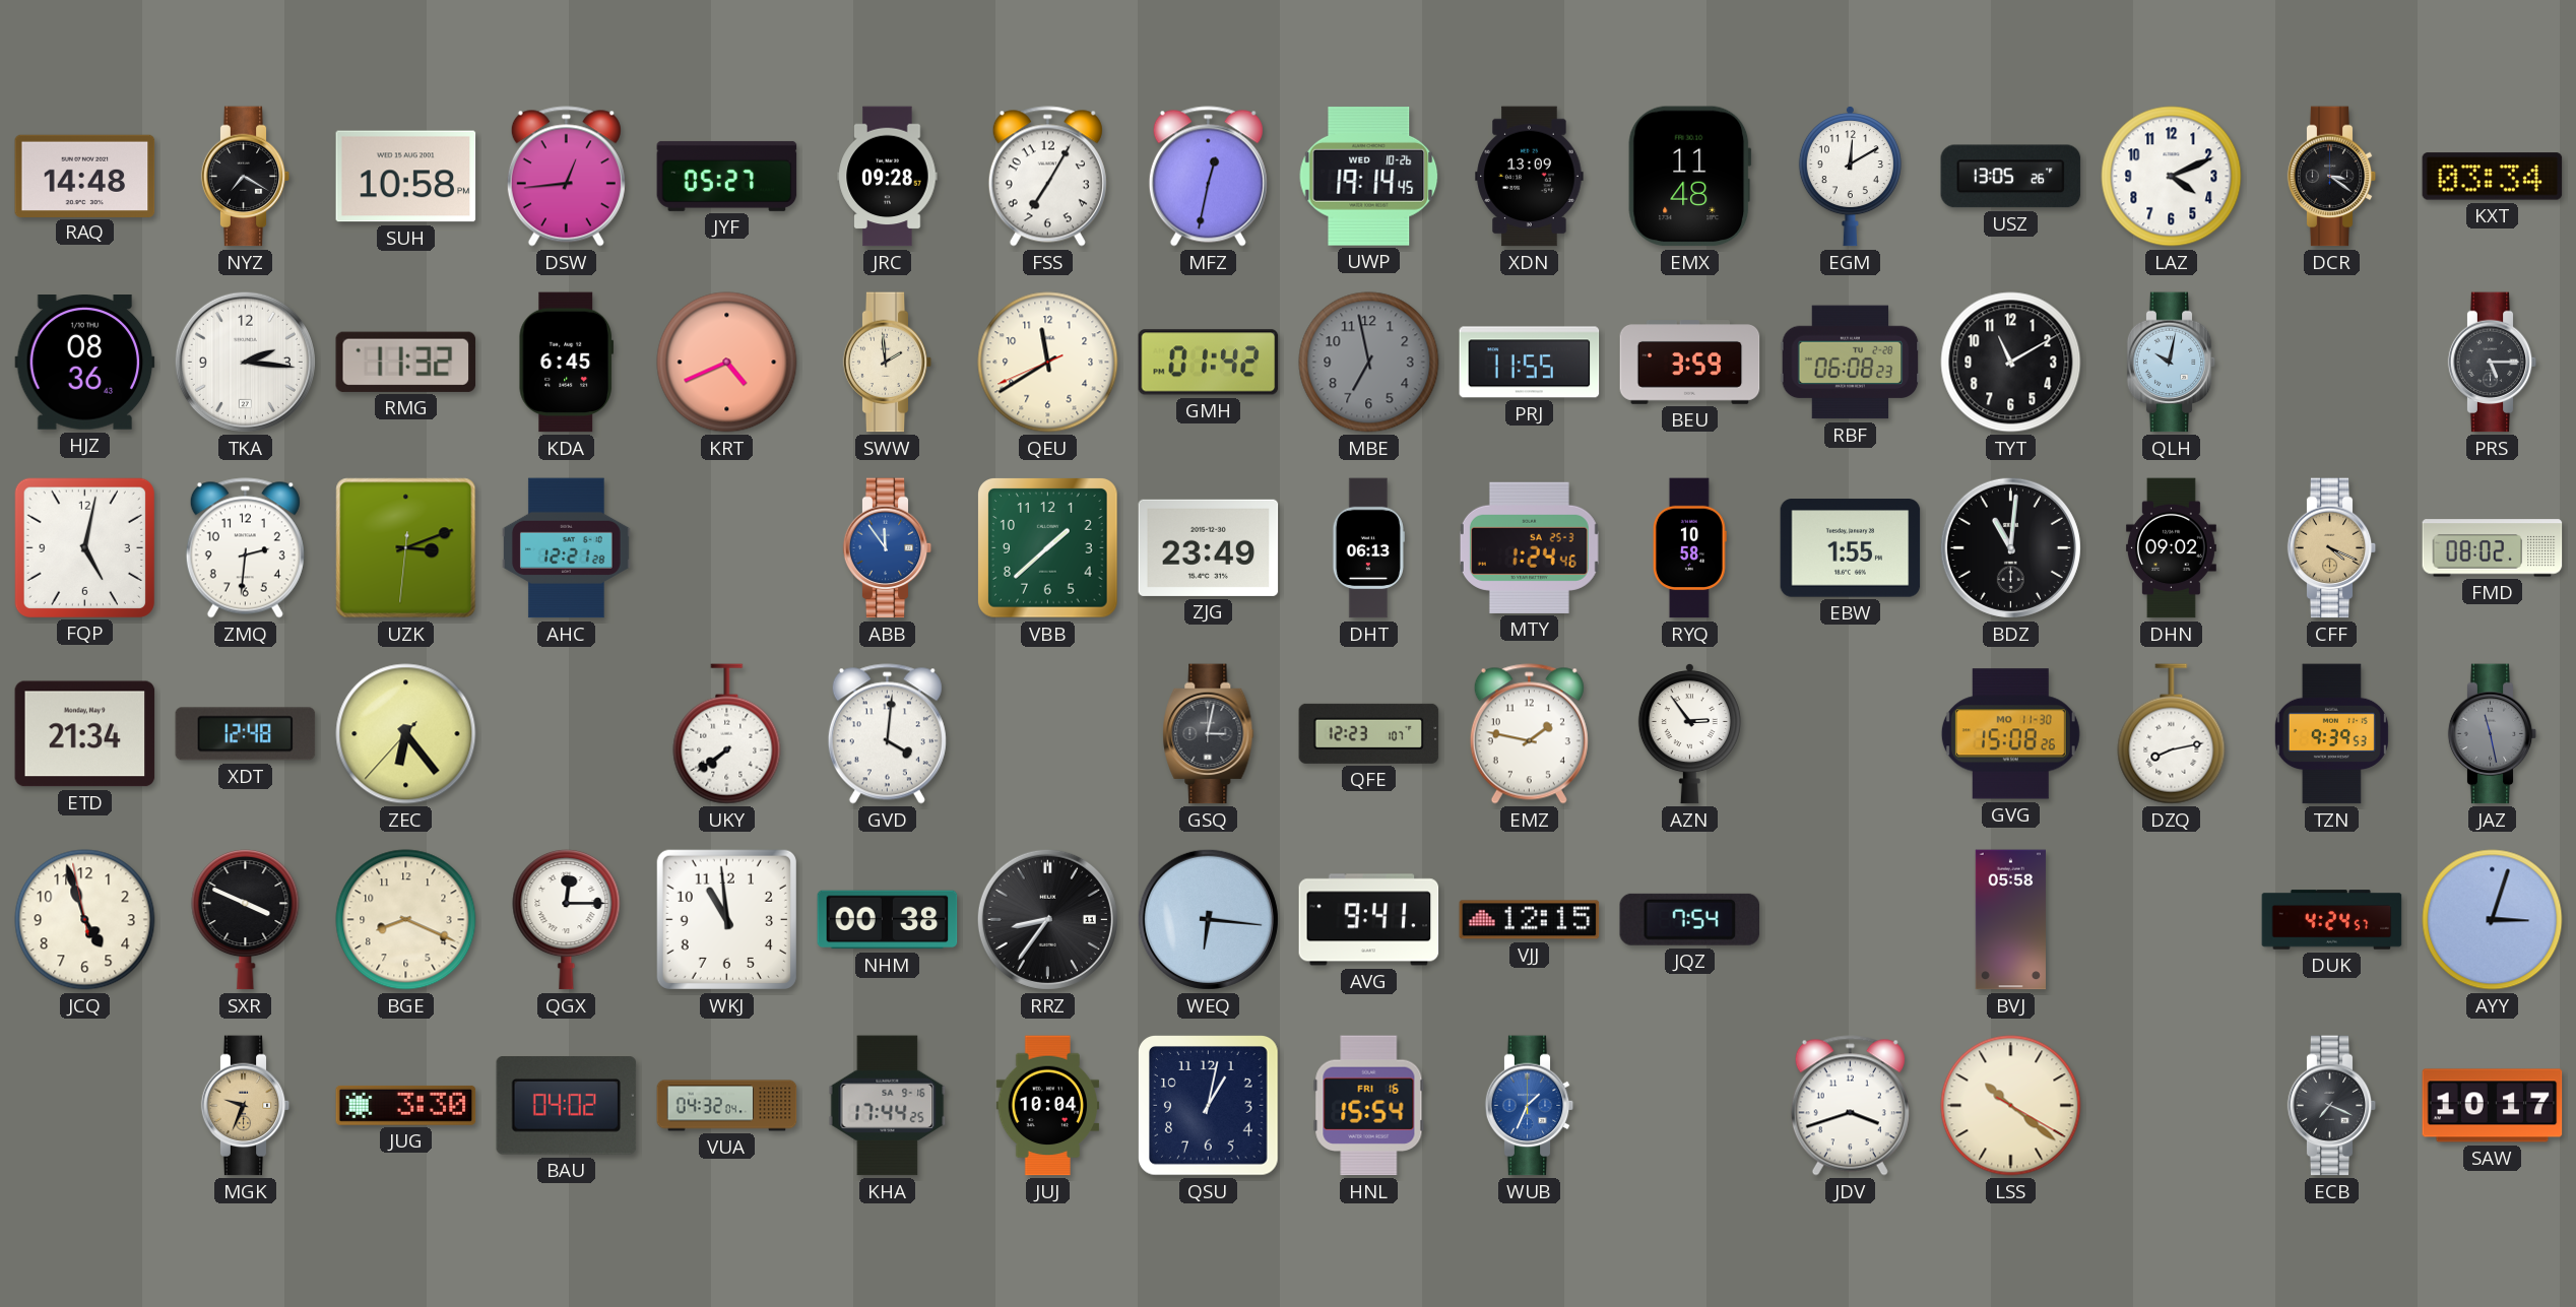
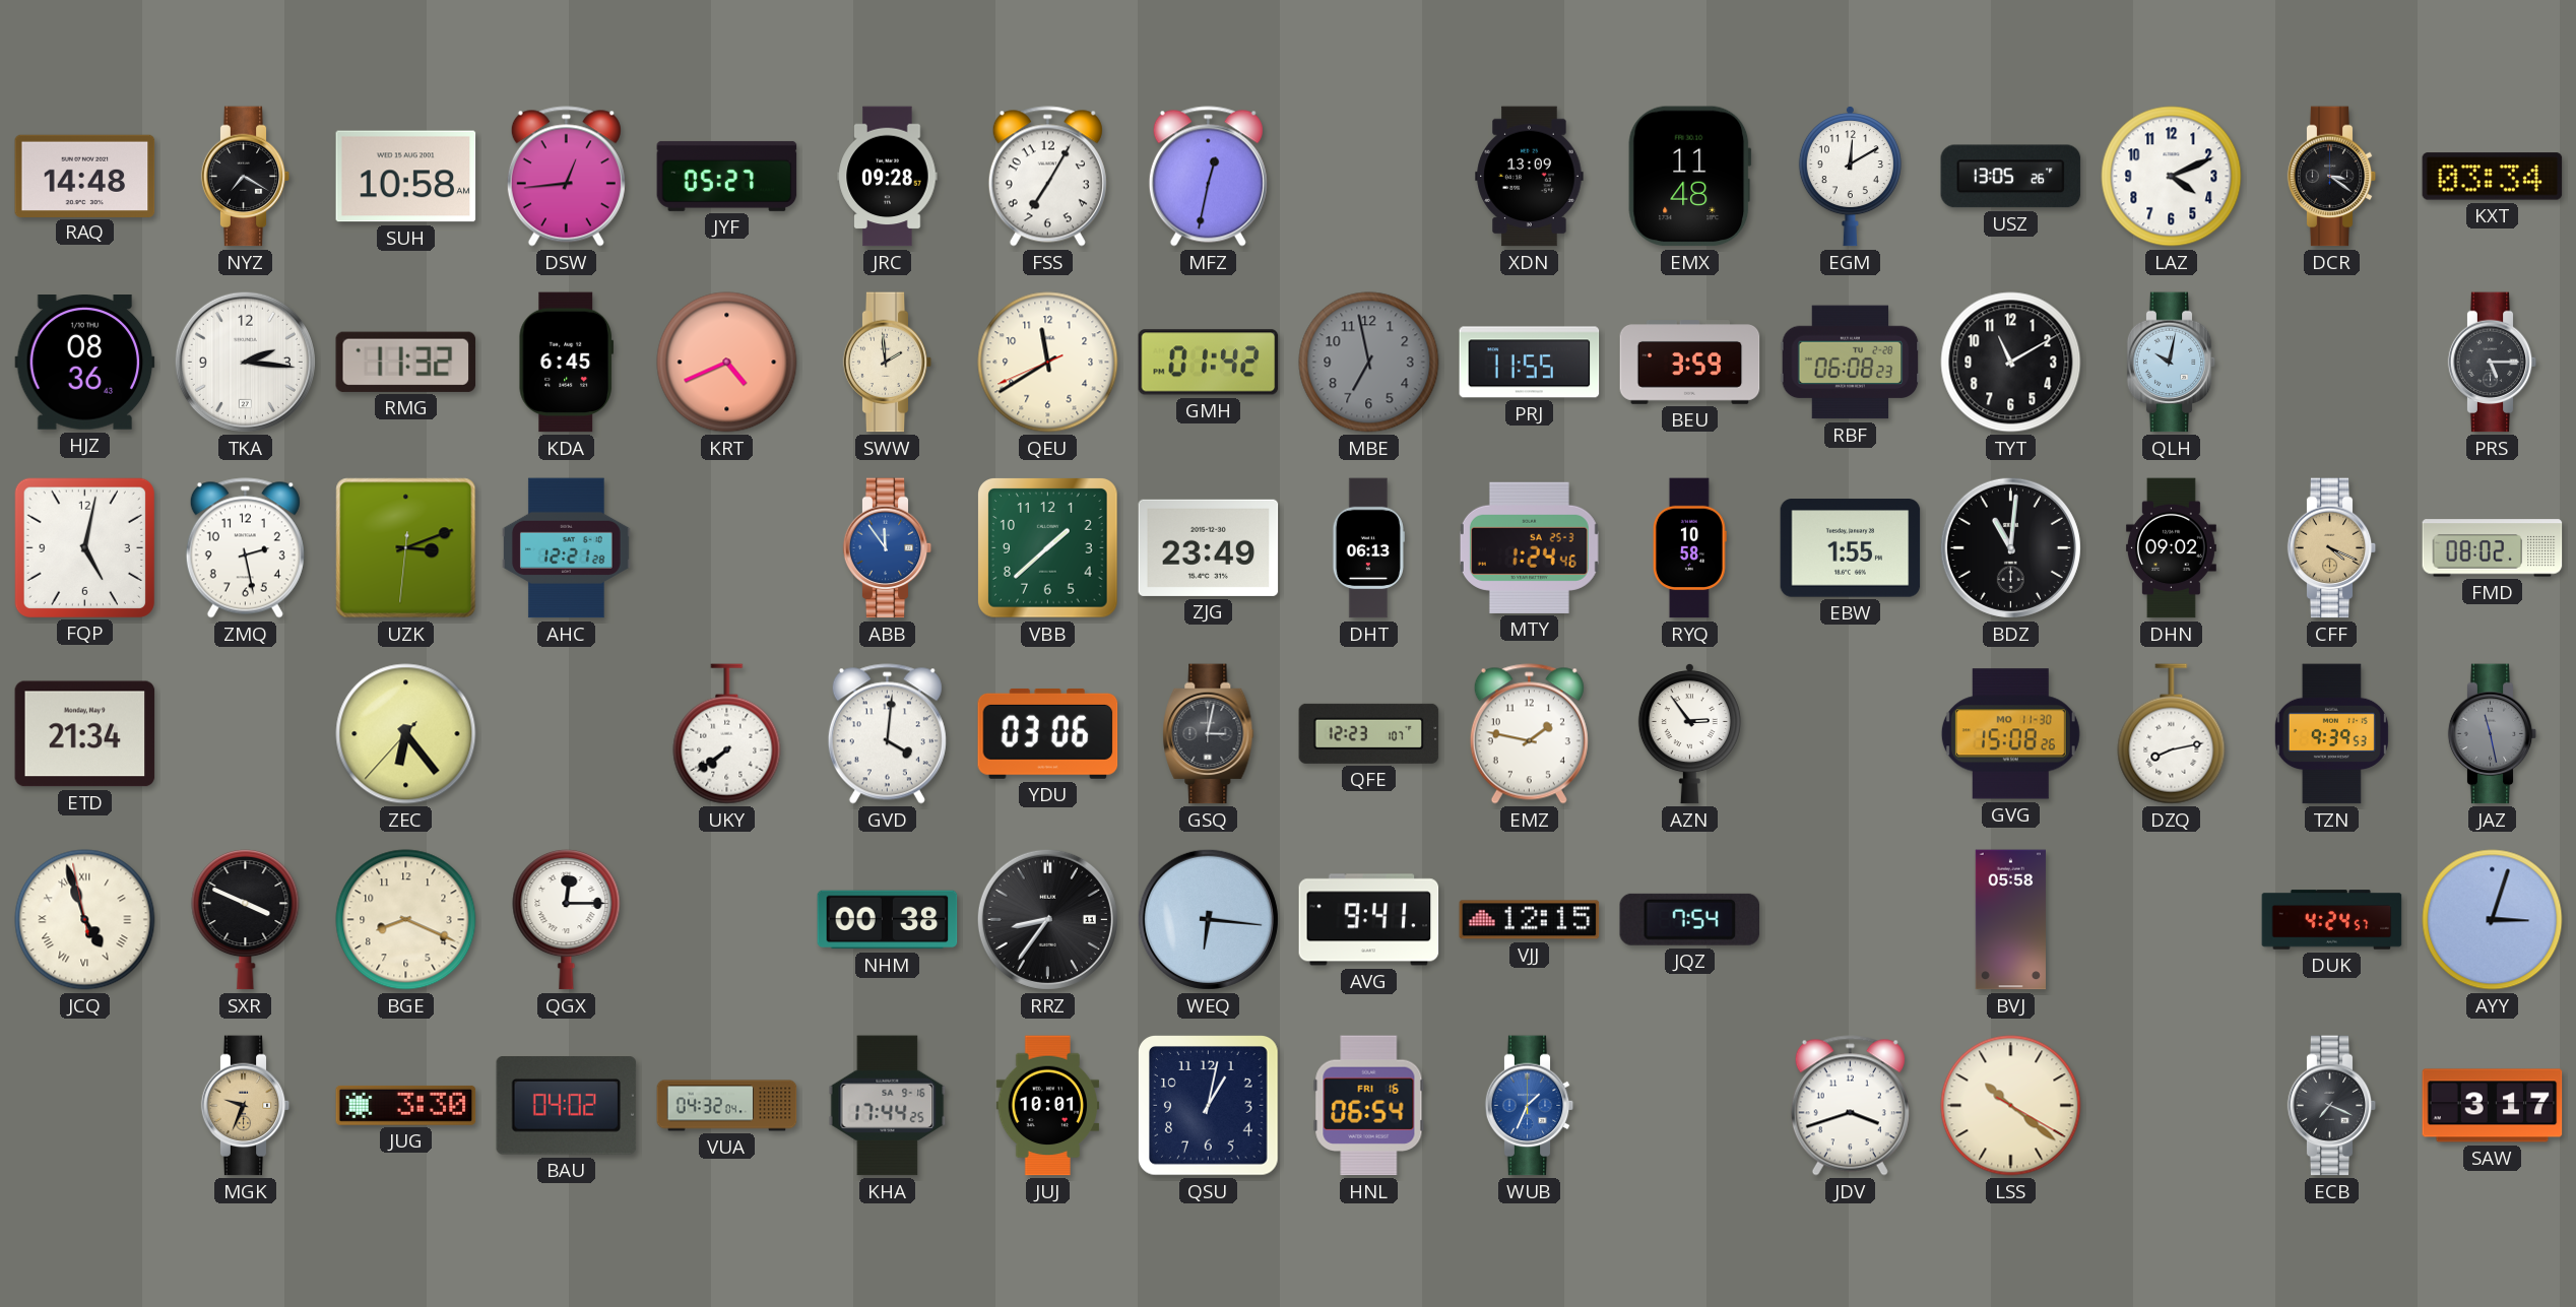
SUH: 10:58 PM -> 10:58 AM
UWP: 19:14 -> none
ZMQ: 2:31 -> 2:28
XDT: 12:48 -> none
YDU: none -> 03:06
JCQ numerals: Arabic -> Roman
WKJ: 10:59 -> none
JUJ: 10:04 -> 10:01
HNL: 15:54 -> 06:54
SAW: 10:17 -> 3:17
